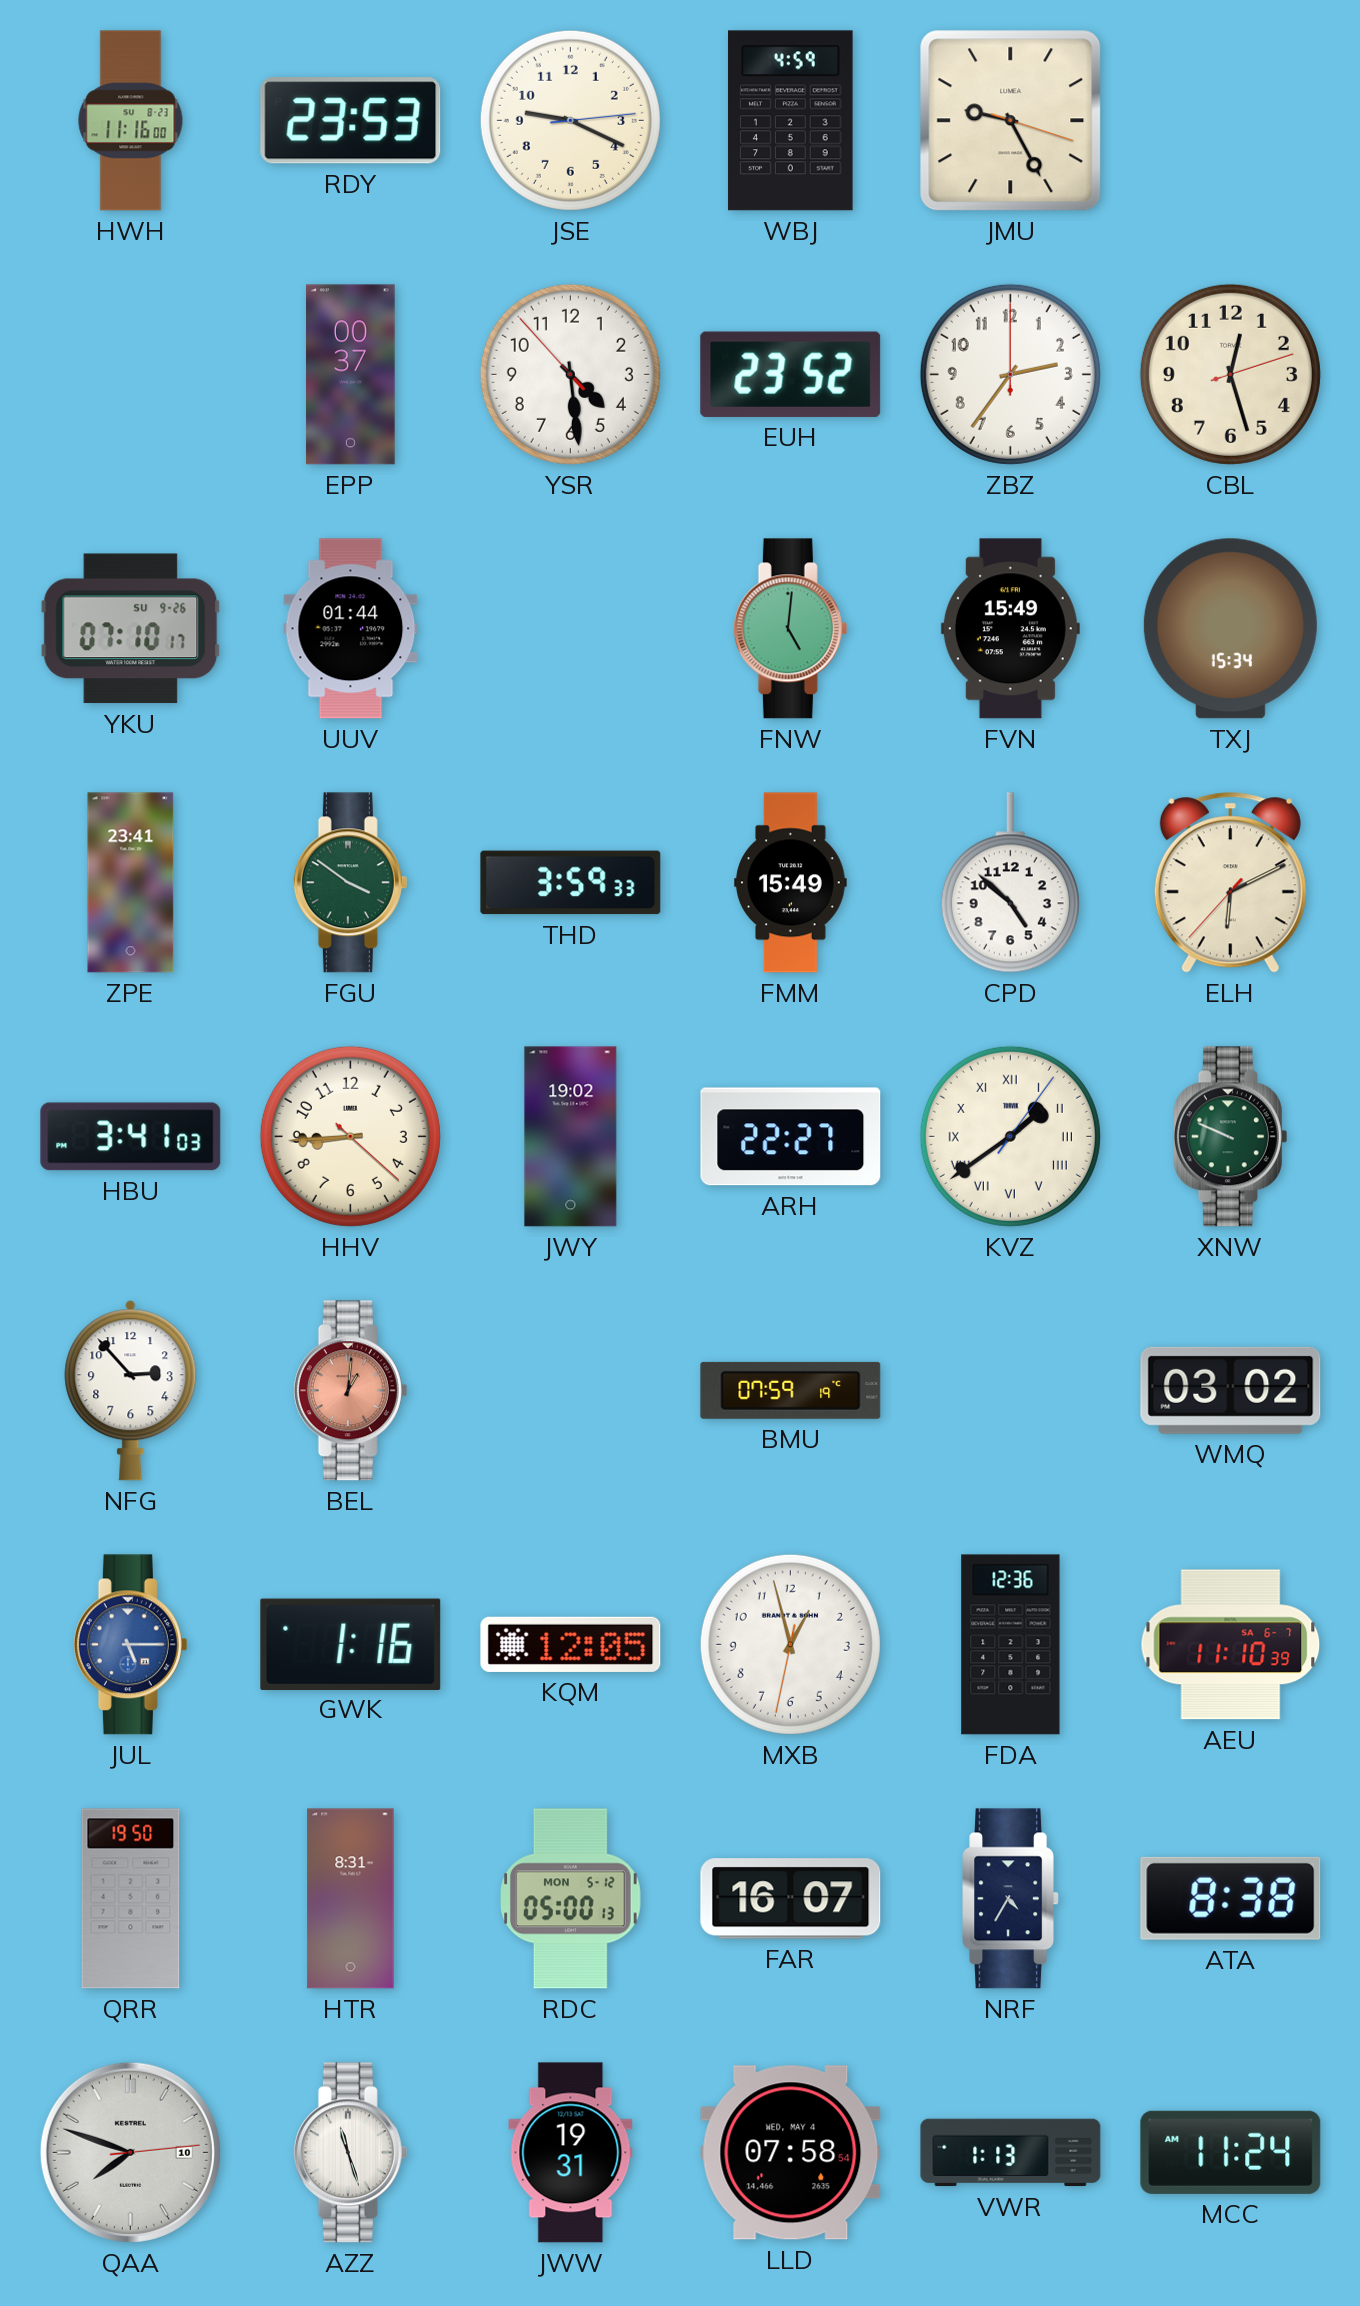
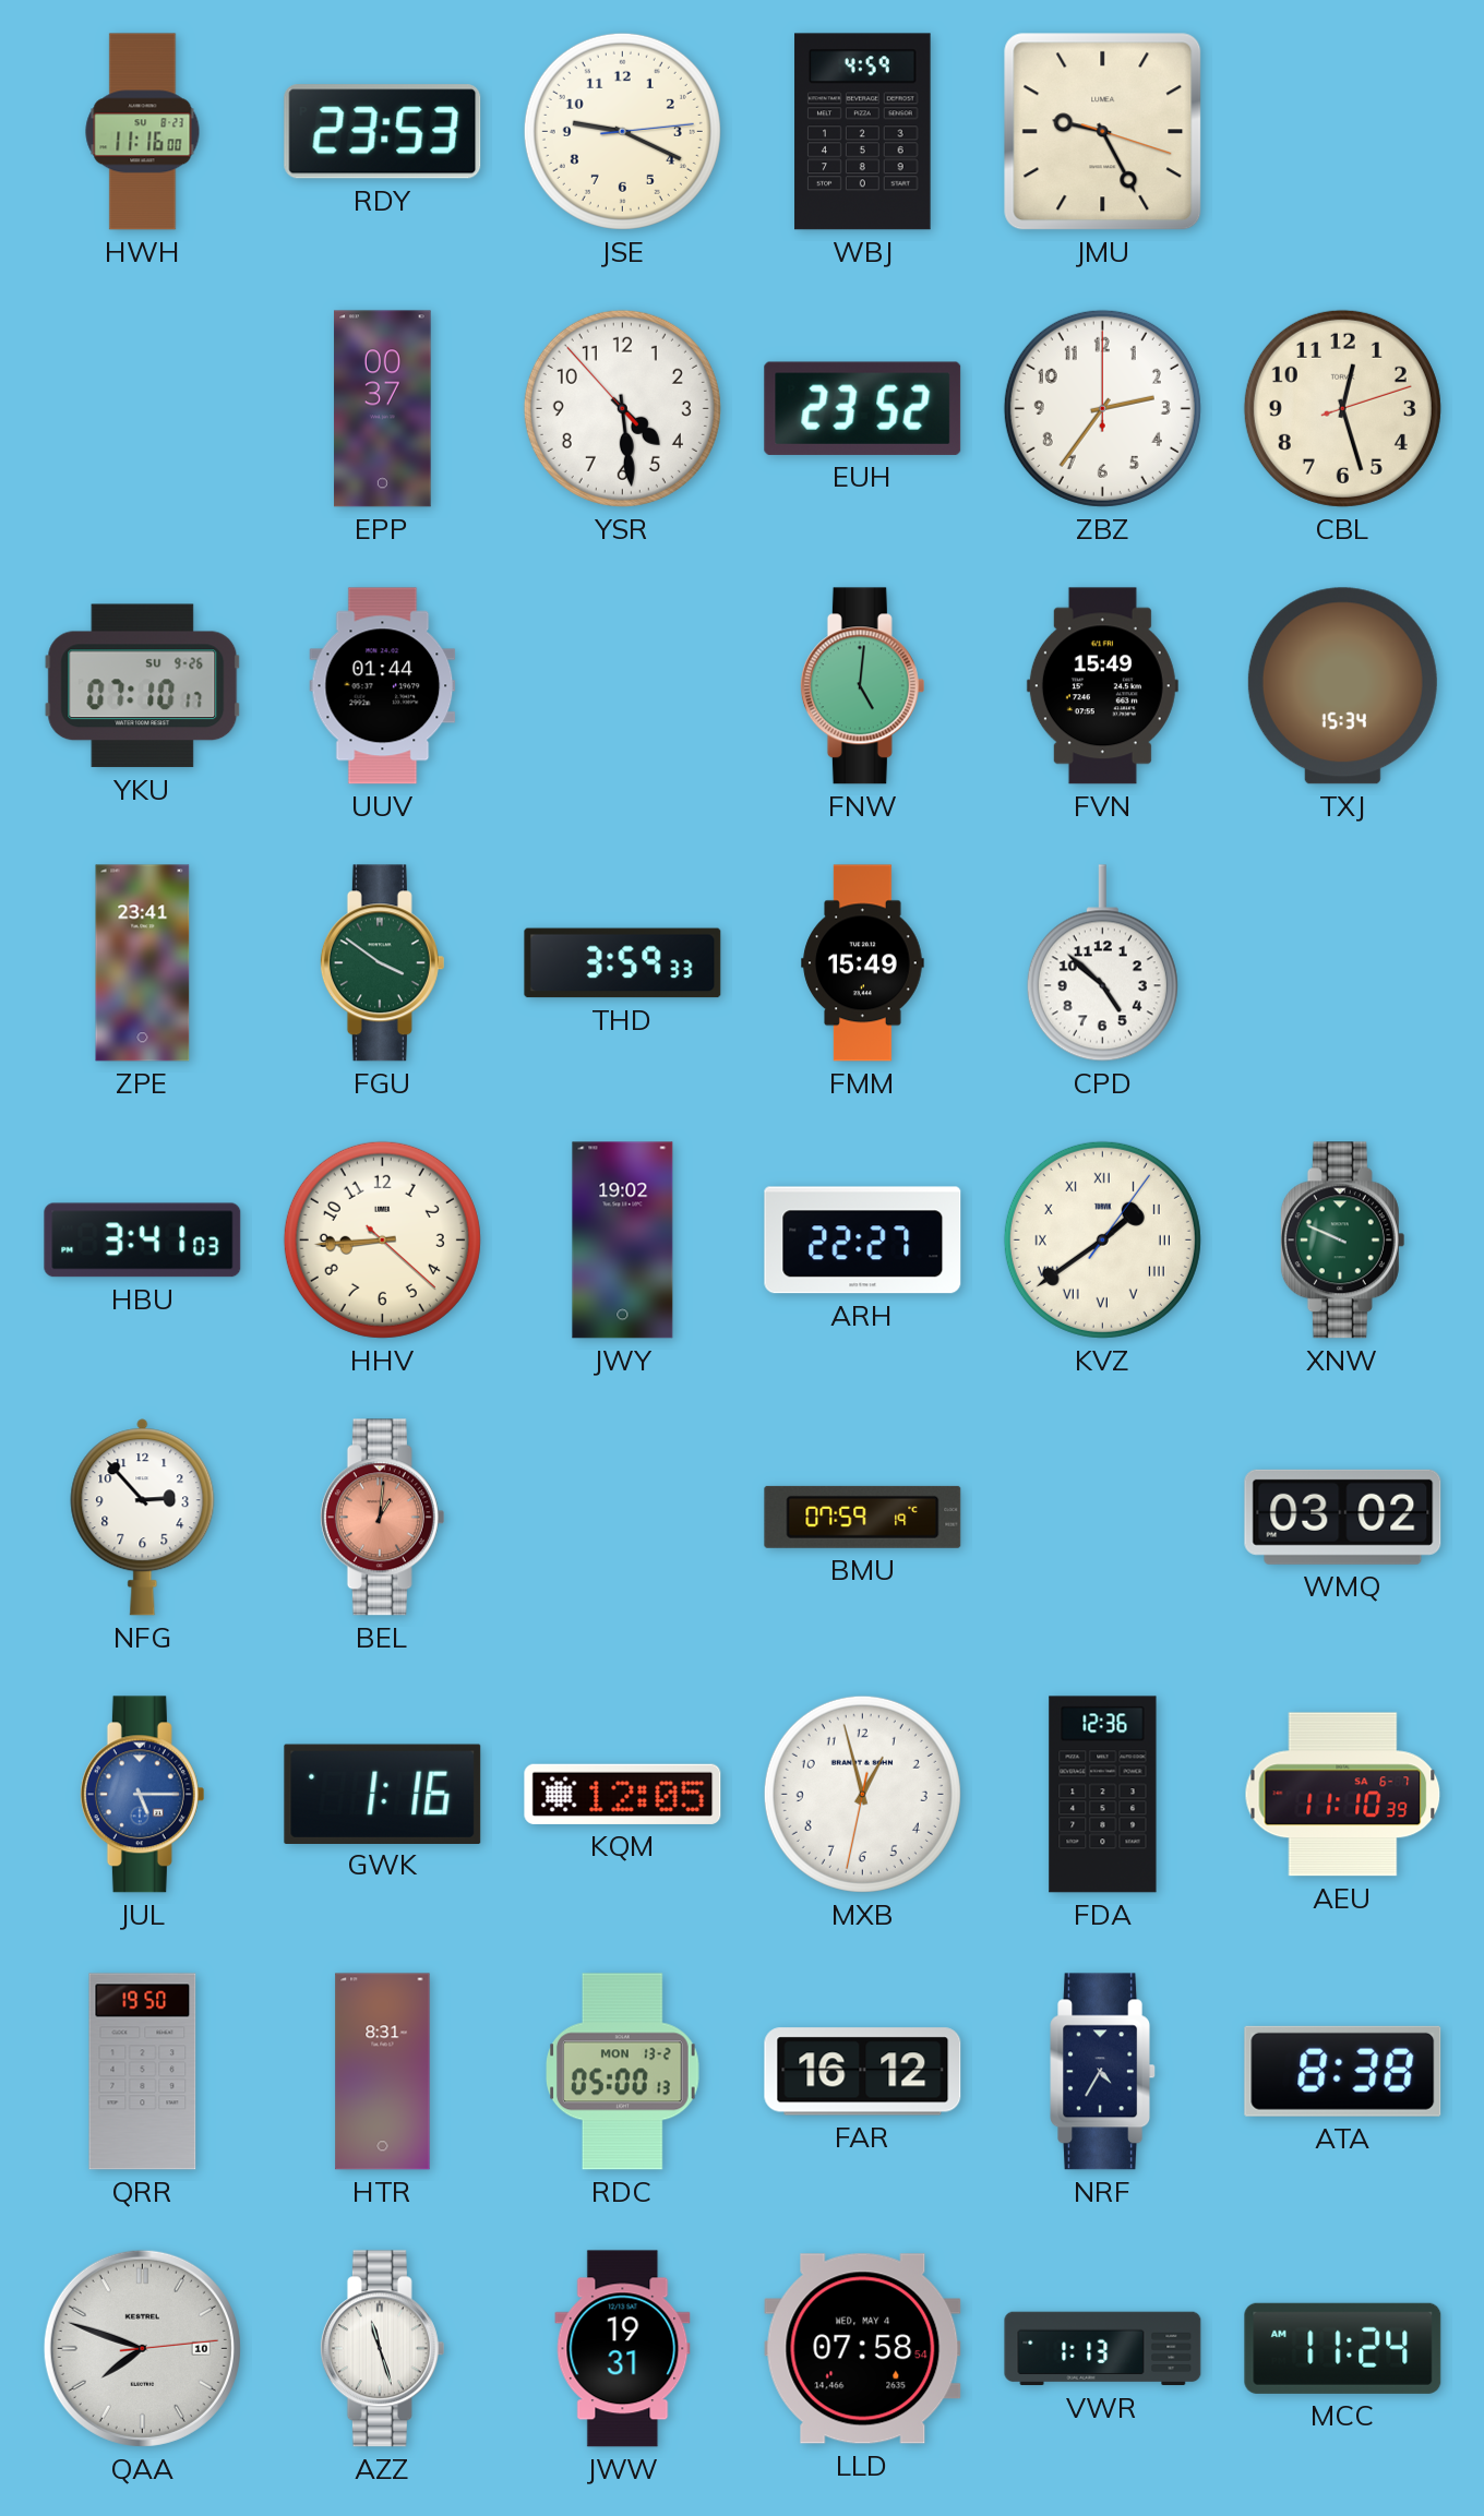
ELH: 6:10 -> none
RDC date: MON 5-12 -> MON 13-2
FAR: 16:07 -> 16:12
